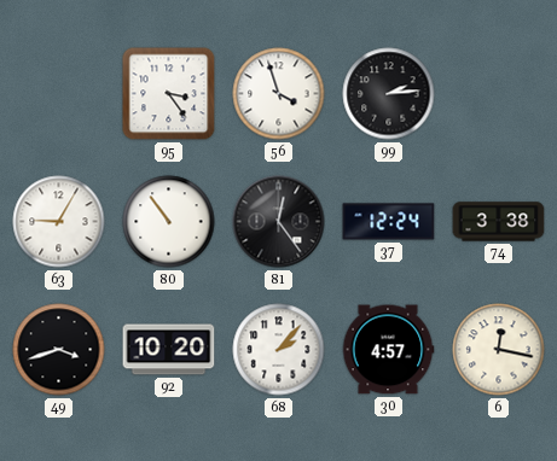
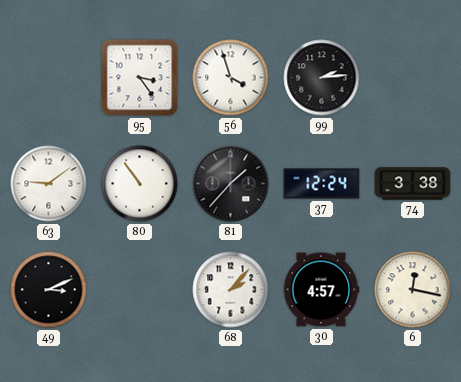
63: 9:05 -> 9:09
81: 12:24 -> 1:37
49: 3:42 -> 3:11
92: 10:20 -> none
